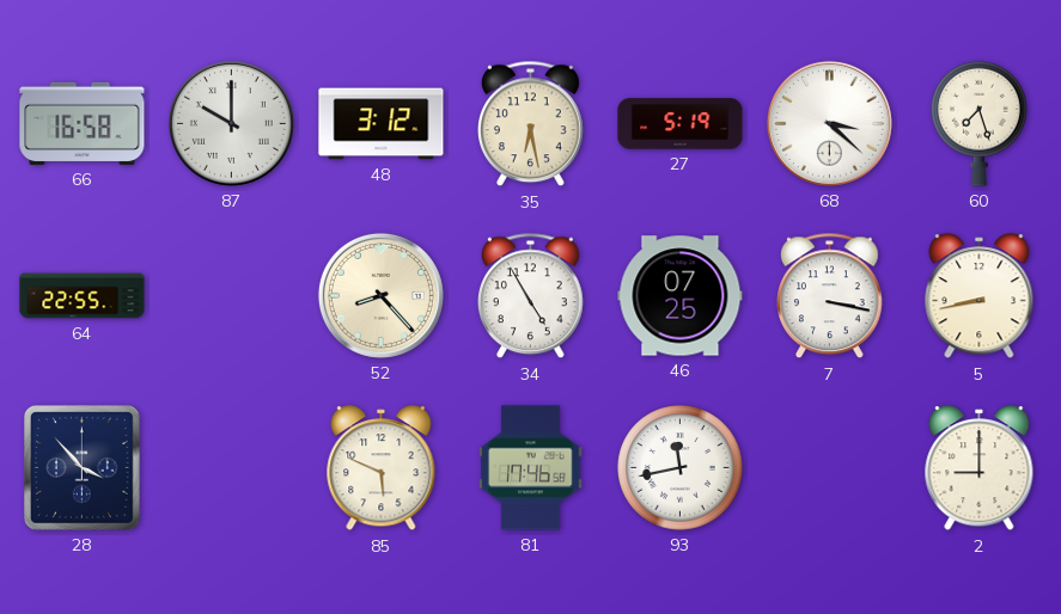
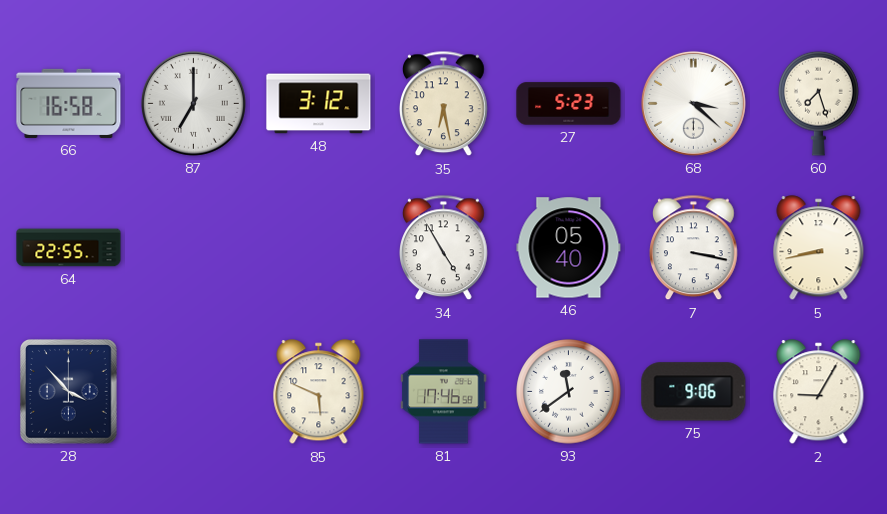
87: 10:00 -> 7:00
27: 5:19 -> 5:23
52: 8:23 -> none
46: 07:25 -> 05:40
93: 11:43 -> 11:39
75: none -> 9:06
2: 9:00 -> 9:05
